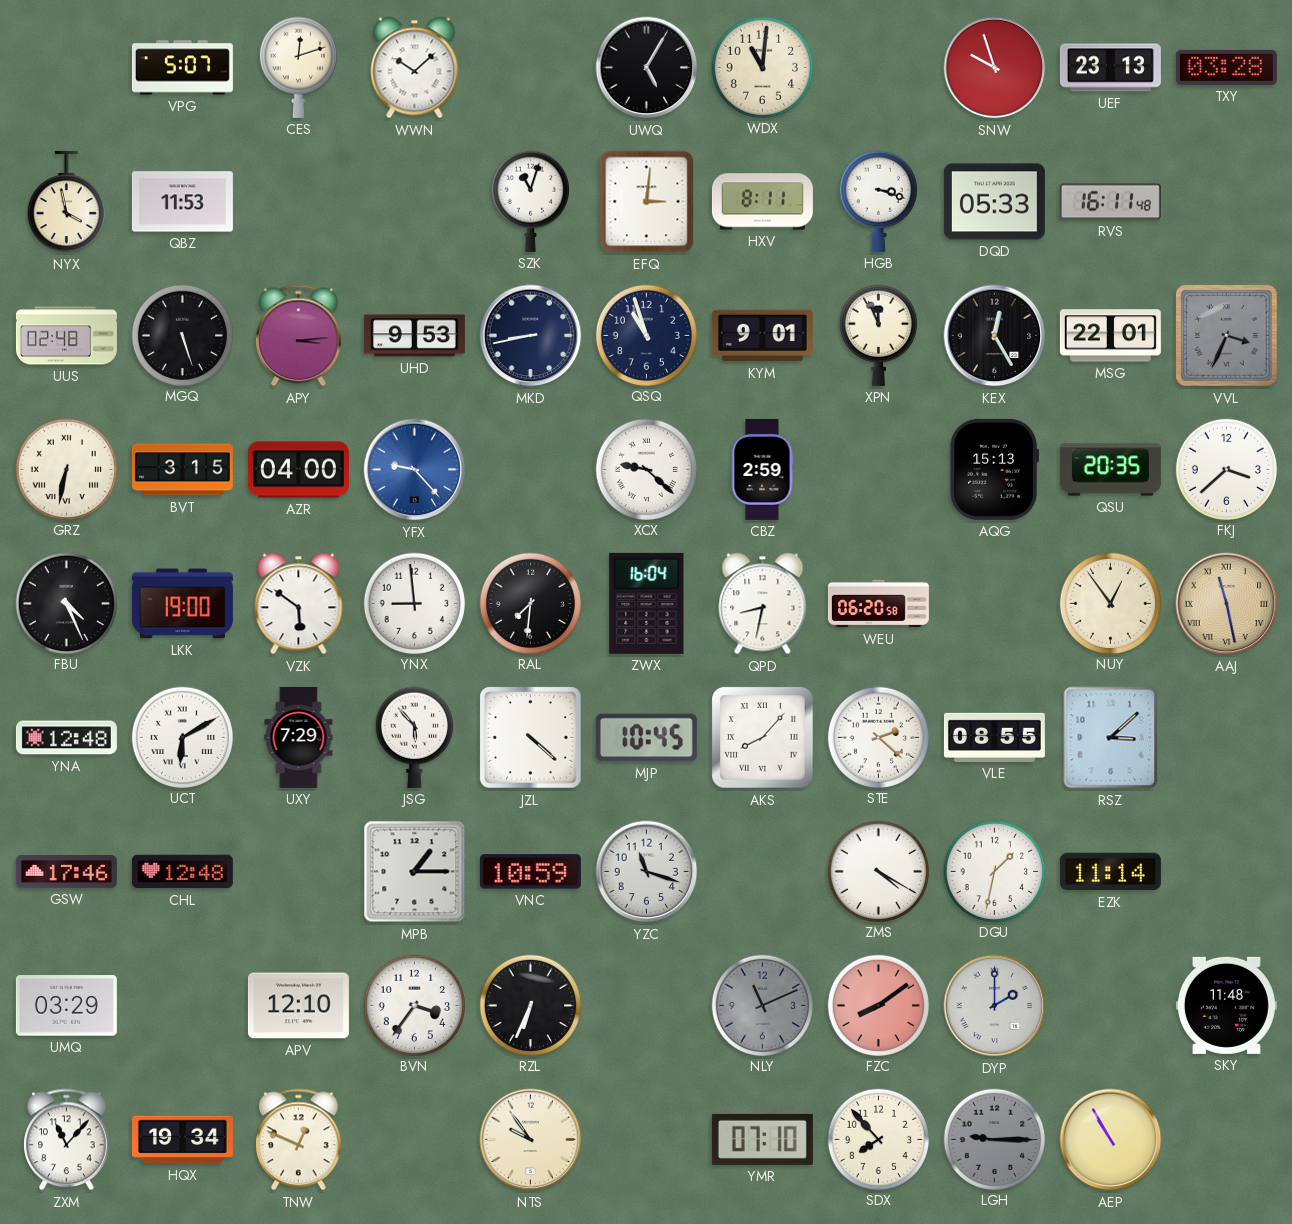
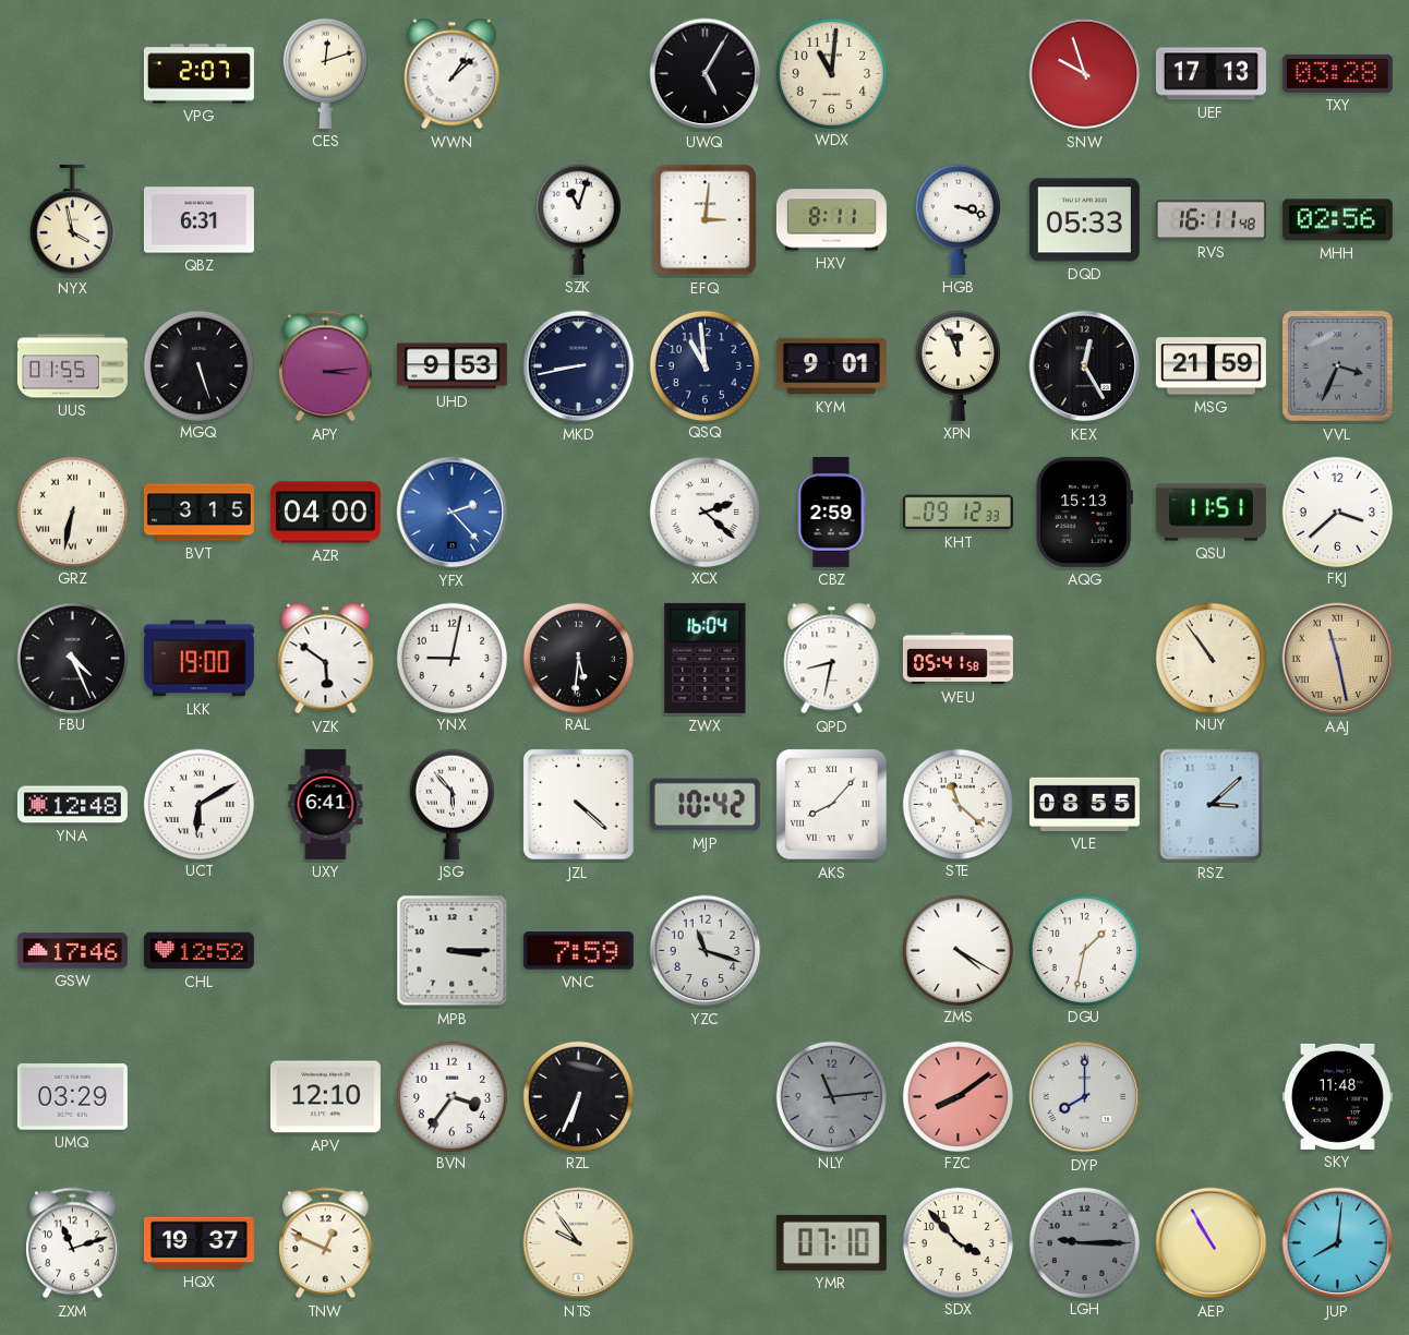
VPG: 5:07 -> 2:07
WWN: 10:08 -> 1:08
UEF: 23:13 -> 17:13
QBZ: 11:53 -> 6:31
MHH: none -> 02:56
UUS: 02:48 -> 01:55
QSQ: 10:57 -> 10:59
MSG: 22:01 -> 21:59
YFX: 9:23 -> 2:23
XCX: 9:22 -> 2:22
KHT: none -> 09:12
QSU: 20:35 -> 11:51
YNX: 8:59 -> 9:02
RAL: 7:31 -> 5:31
WEU: 06:20 -> 05:41
NUY: 12:54 -> 10:54
UXY: 7:29 -> 6:41
MJP: 10:45 -> 10:42
STE: 2:22 -> 11:22
CHL: 12:48 -> 12:52
MPB: 1:15 -> 3:15
VNC: 10:59 -> 7:59
EZK: 11:14 -> none
NLY: 11:11 -> 11:14
DYP: 2:00 -> 8:00
ZXM: 11:07 -> 11:12
HQX: 19:34 -> 19:37
SDX: 7:53 -> 3:53
JUP: none -> 8:01
